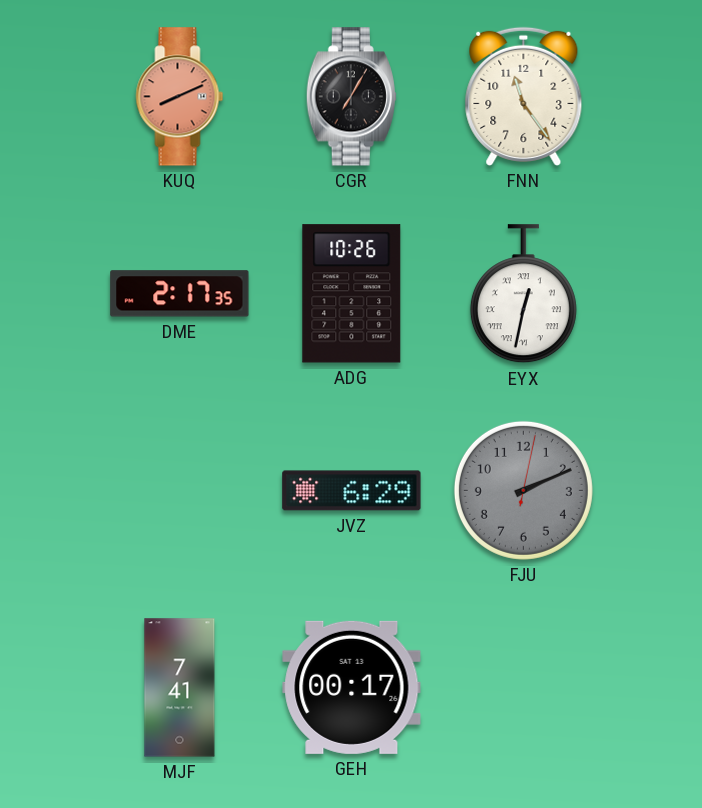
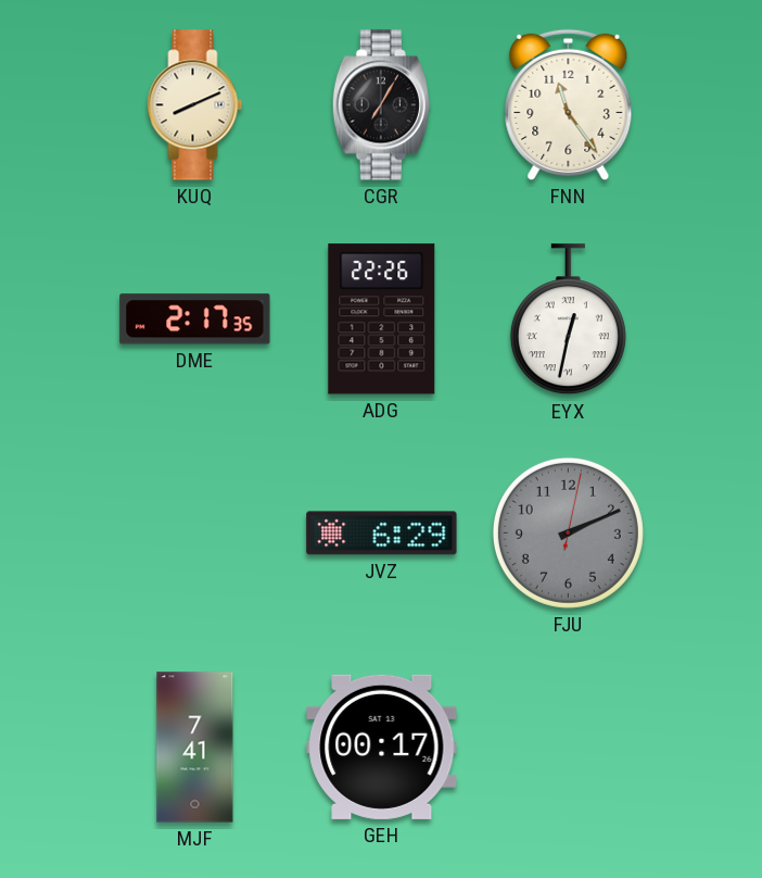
KUQ dial: salmon -> cream
ADG: 10:26 -> 22:26
